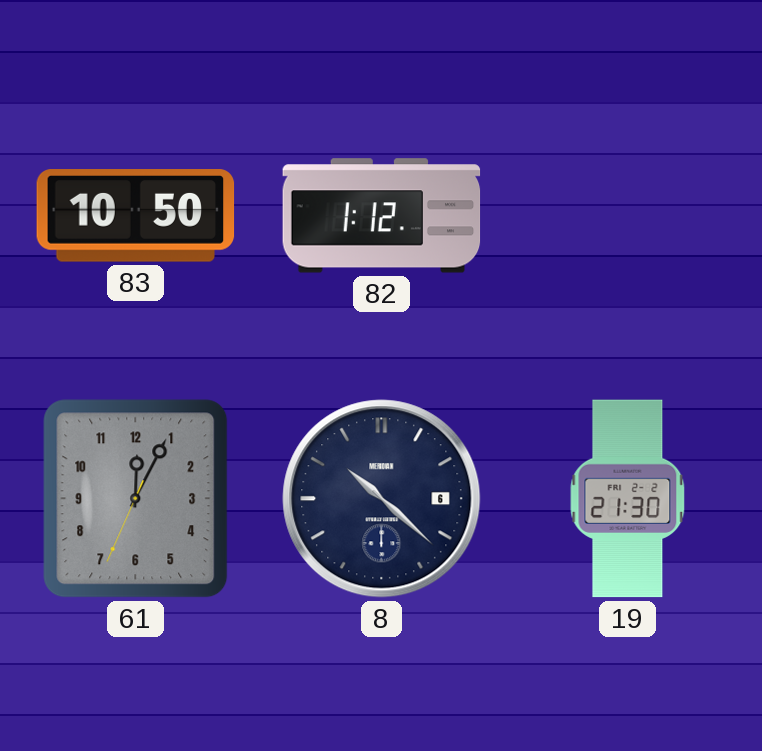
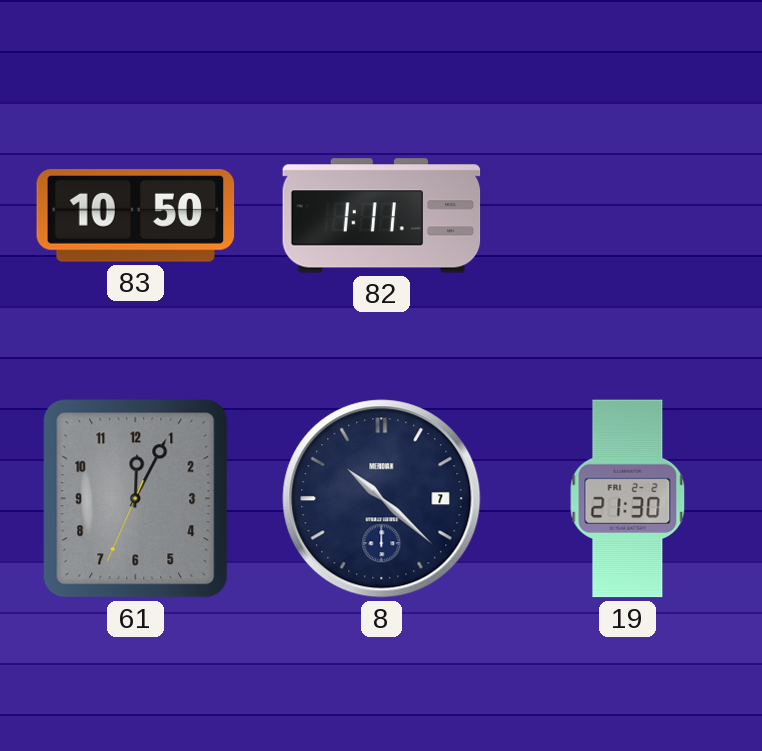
82: 1:12 -> 1:11
8 date: 6 -> 7
